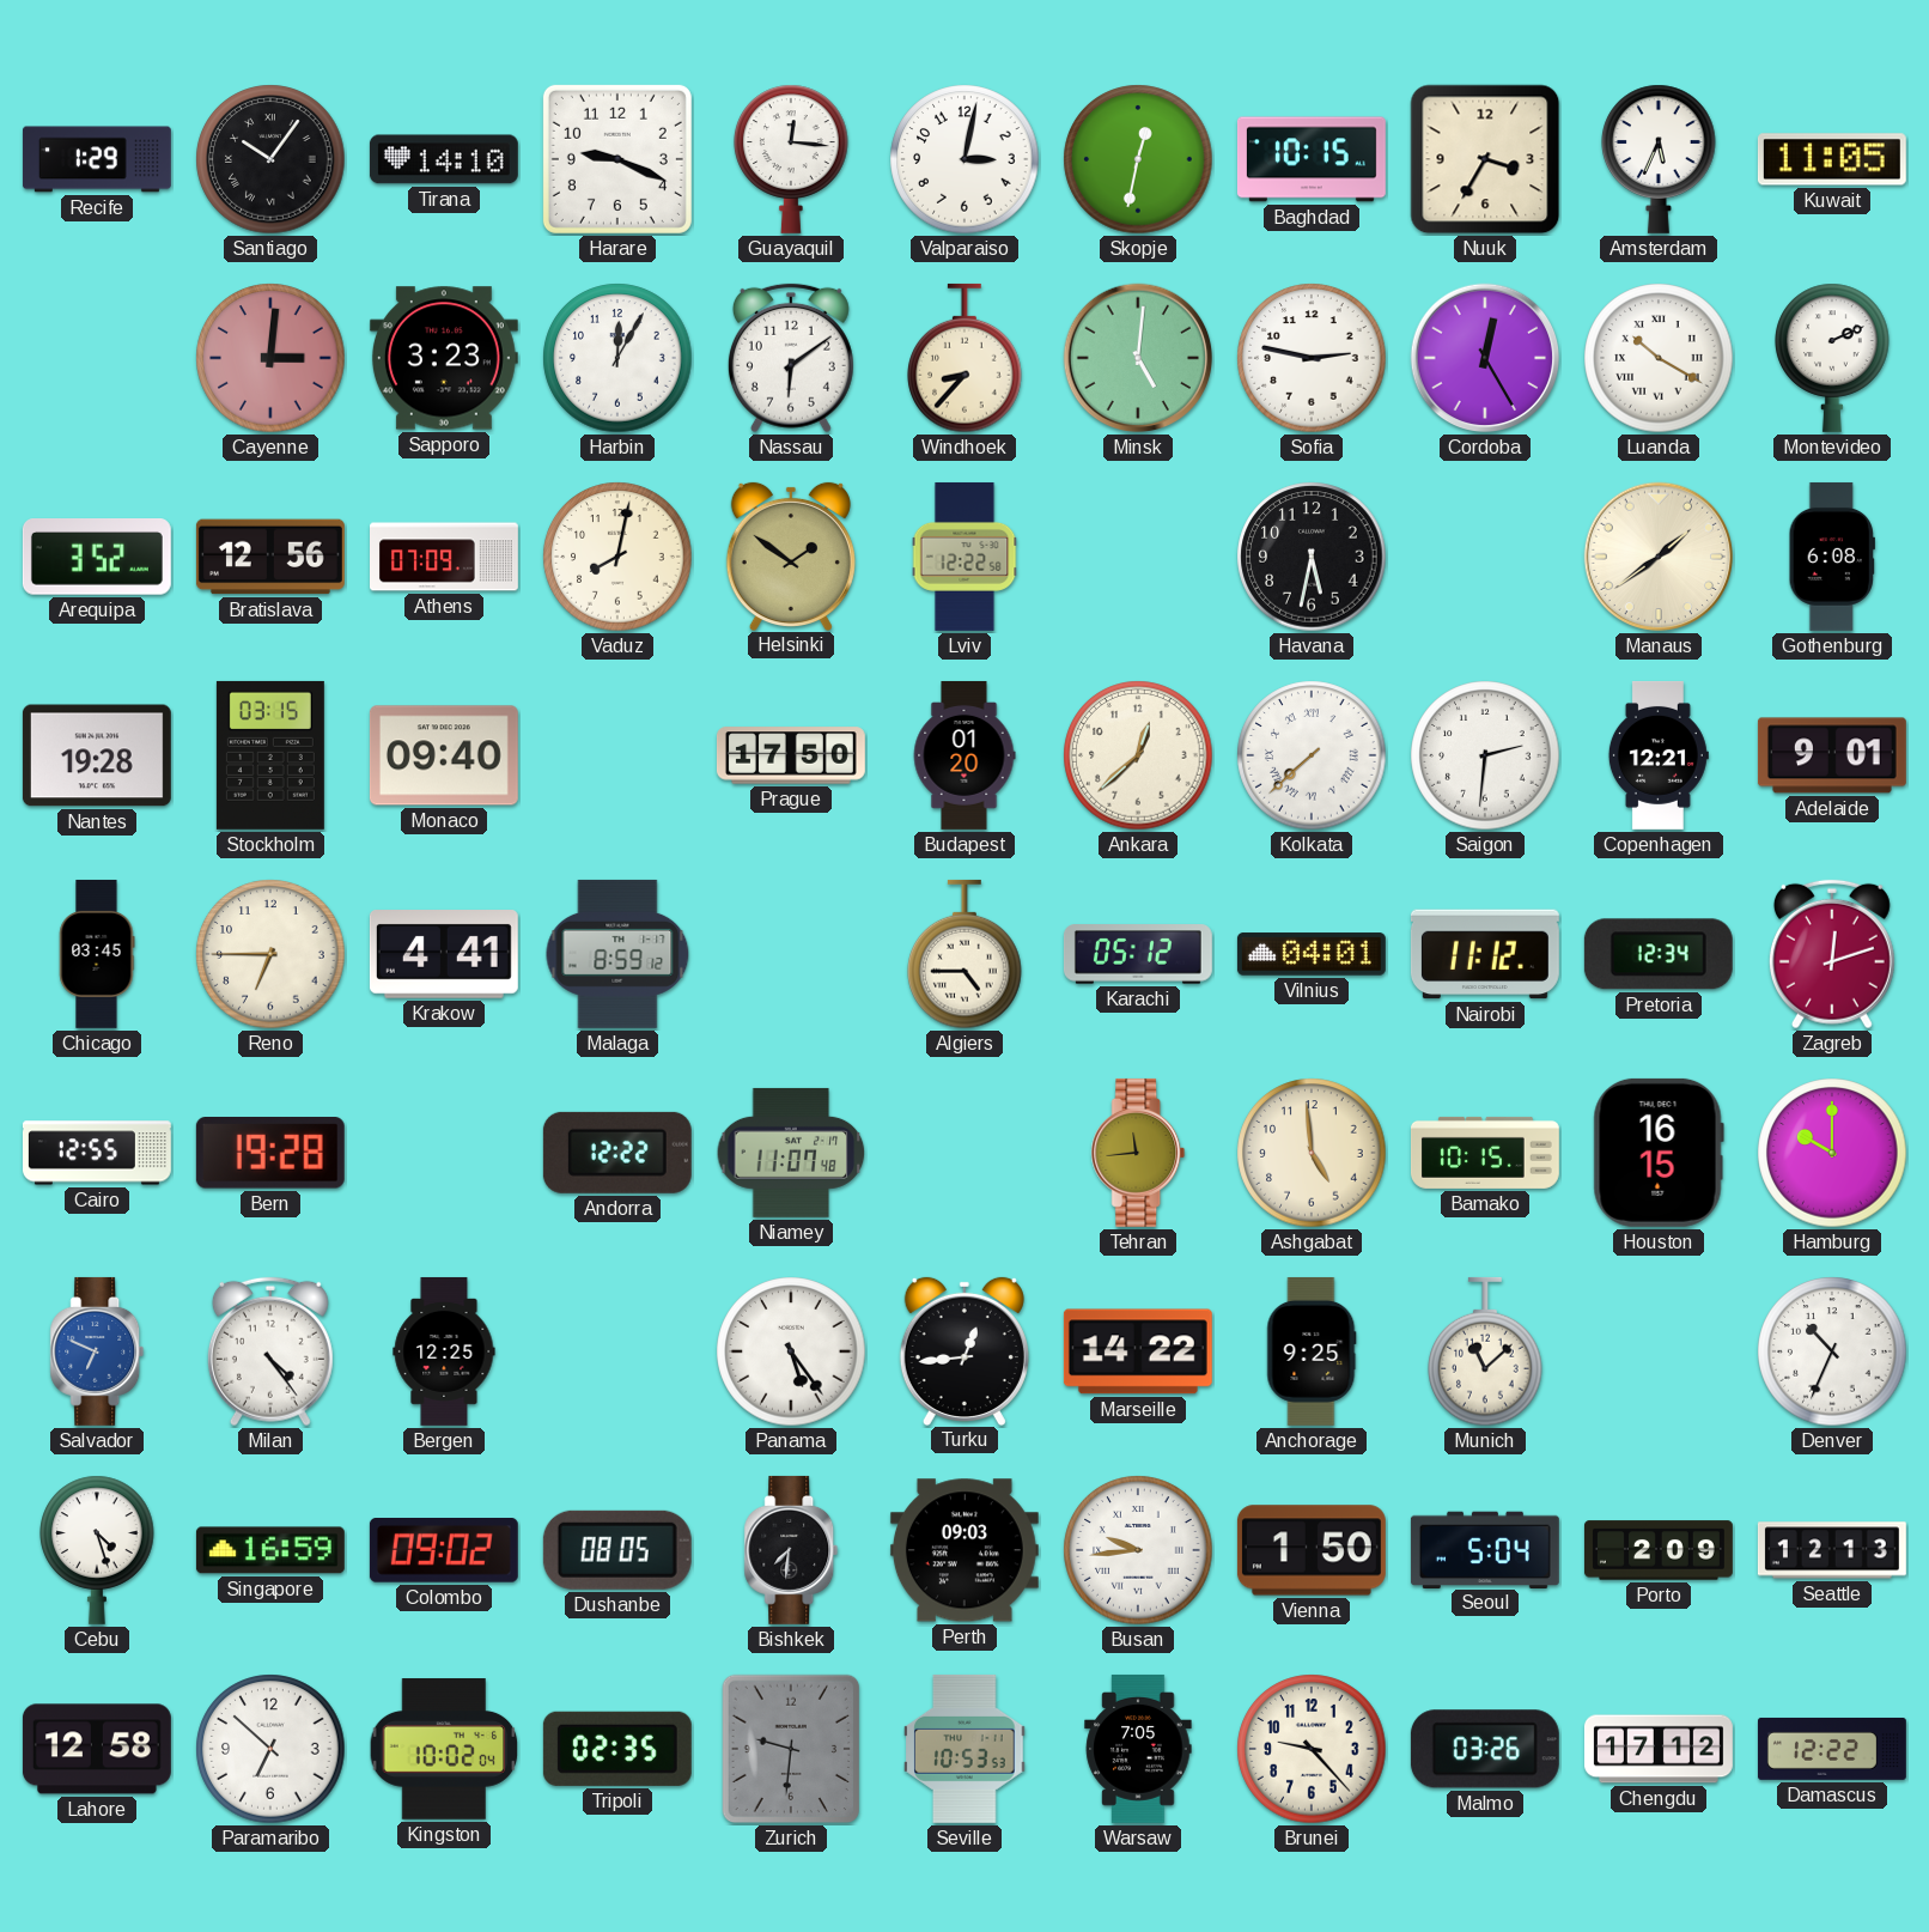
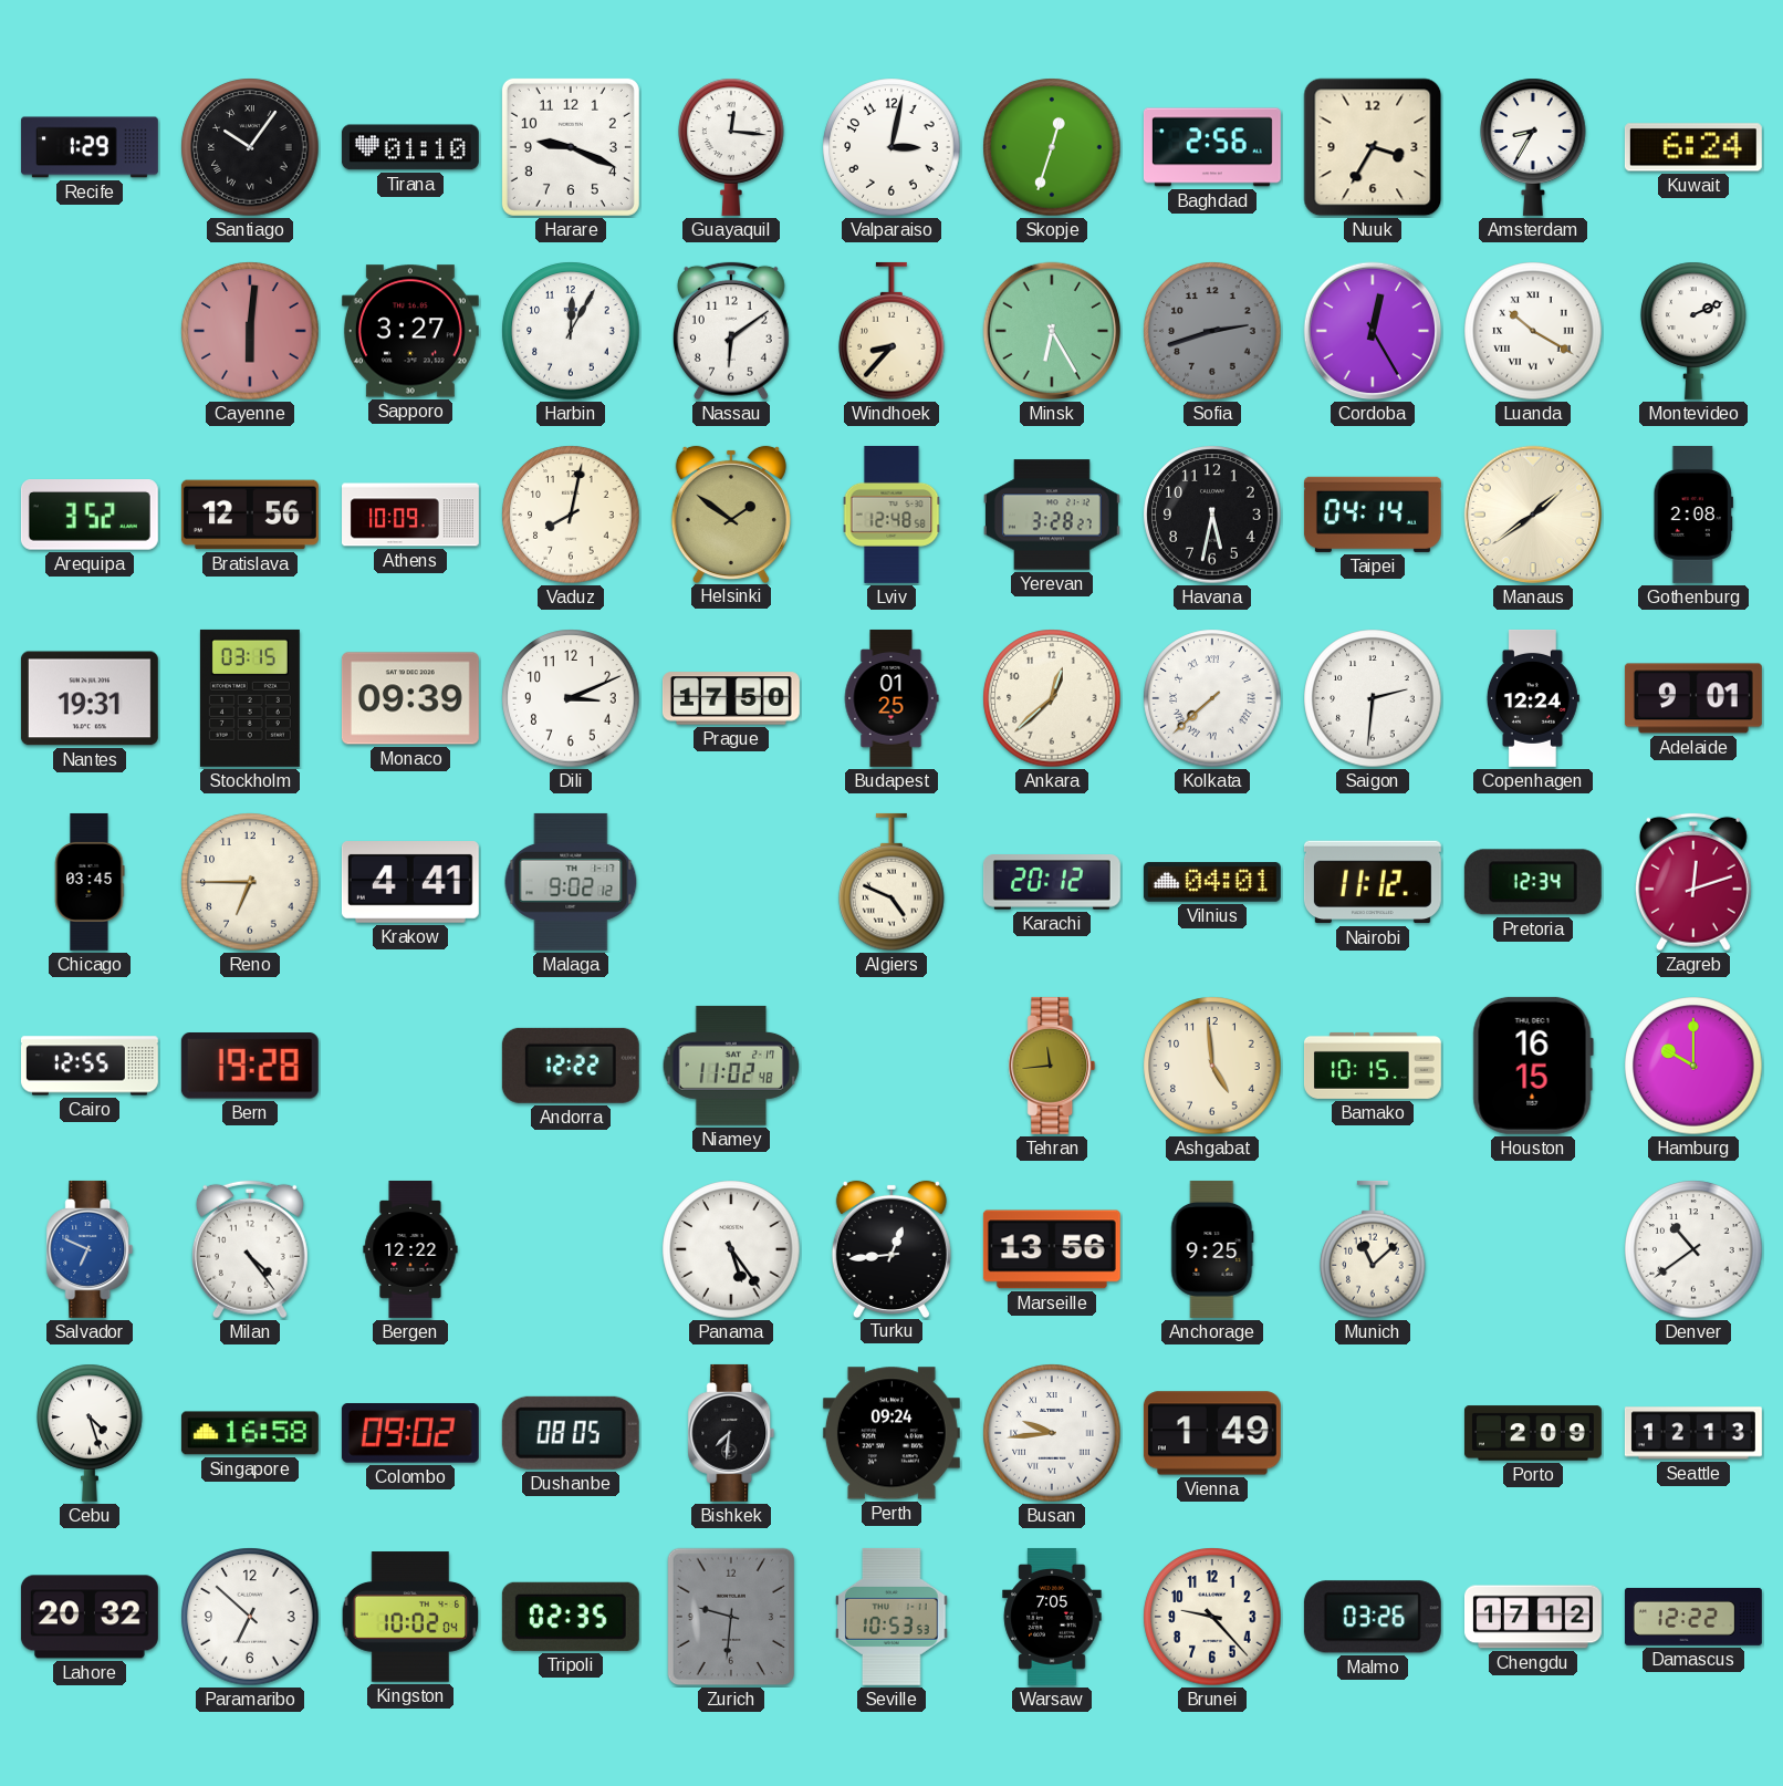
Tirana: 14:10 -> 01:10
Skopje: 12:32 -> 12:33
Baghdad: 10:15 -> 2:56
Amsterdam: 5:34 -> 8:35
Kuwait: 11:05 -> 6:24
Cayenne: 3:01 -> 6:01
Sapporo: 3:23 -> 3:27
Minsk: 5:01 -> 6:25
Sofia: 2:47 -> 2:42
Sofia dial: white -> grey
Athens: 07:09 -> 10:09
Lviv: 12:22 -> 12:48
Yerevan: none -> 3:28
Taipei: none -> 04:14
Gothenburg: 6:08 -> 2:08
Nantes: 19:28 -> 19:31
Monaco: 09:40 -> 09:39
Dili: none -> 3:11
Budapest: 01:20 -> 01:25
Copenhagen: 12:21 -> 12:24
Malaga: 8:59 -> 9:02
Algiers: 4:45 -> 4:49
Karachi: 05:12 -> 20:12
Niamey: 11:07 -> 11:02
Bergen: 12:25 -> 12:22
Marseille: 14:22 -> 13:56
Denver: 10:34 -> 10:39
Singapore: 16:59 -> 16:58
Perth: 09:03 -> 09:24
Vienna: 1:50 -> 1:49
Seoul: 5:04 -> none
Lahore: 12:58 -> 20:32
